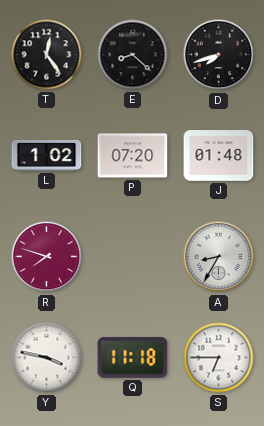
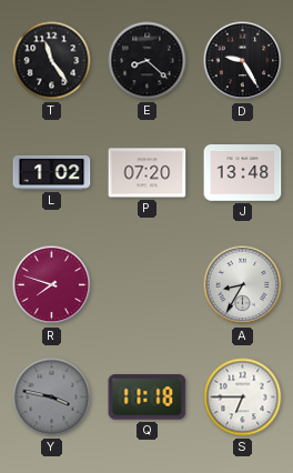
T: 12:24 -> 11:24
D: 7:42 -> 9:25
J: 01:48 -> 13:48
Y dial: white -> grey
